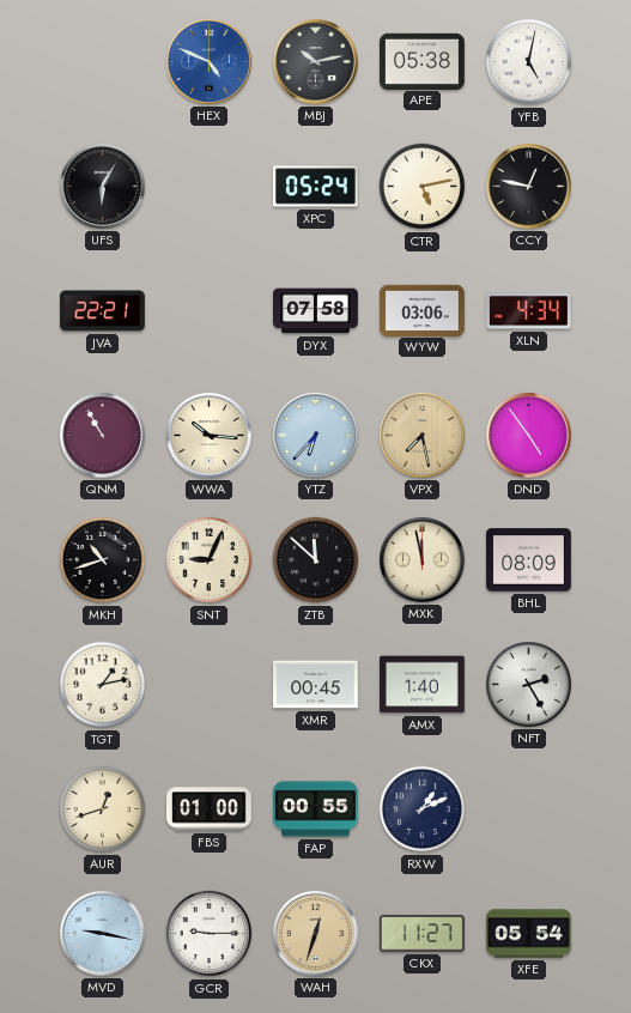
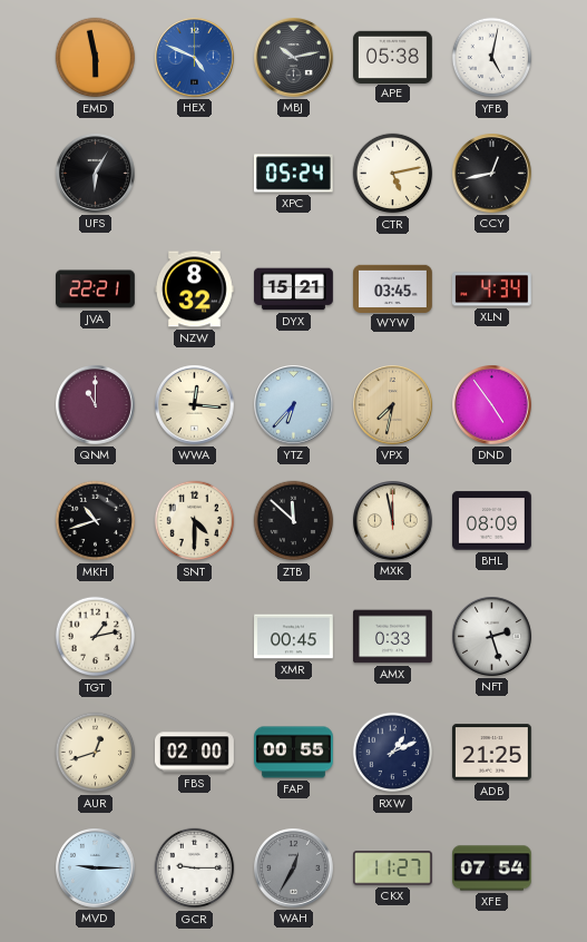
EMD: none -> 5:58
CCY: 12:47 -> 12:43
NZW: none -> 8:32
DYX: 07:58 -> 15:21
WYW: 03:06 -> 03:45
QNM: 10:55 -> 11:00
WWA: 10:16 -> 12:16
VPX: 7:28 -> 7:32
SNT: 9:04 -> 4:30
AMX: 1:40 -> 0:33
NFT: 2:25 -> 2:27
FBS: 01:00 -> 02:00
ADB: none -> 21:25
MVD: 9:17 -> 9:15
WAH: 12:33 -> 12:35
WAH dial: champagne -> grey
XFE: 05:54 -> 07:54
